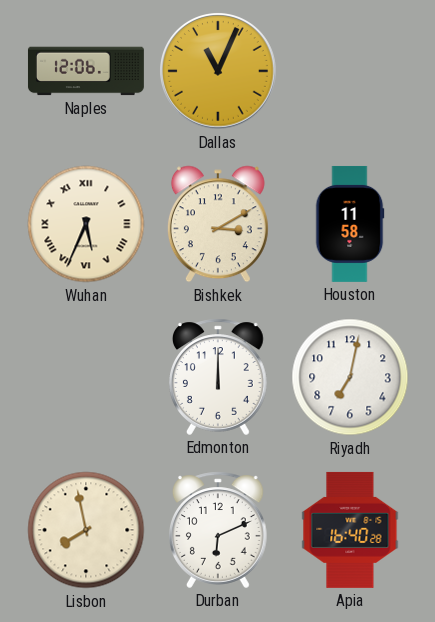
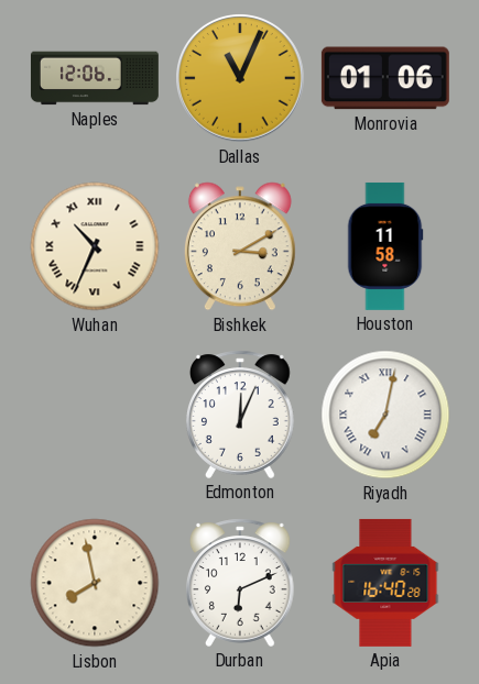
Monrovia: none -> 01:06
Wuhan: 5:34 -> 10:34
Edmonton: 12:00 -> 12:04
Riyadh numerals: Arabic -> Roman
